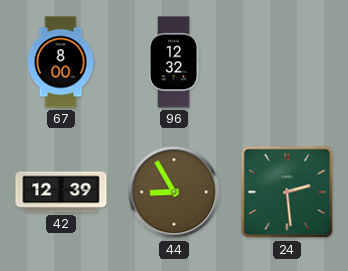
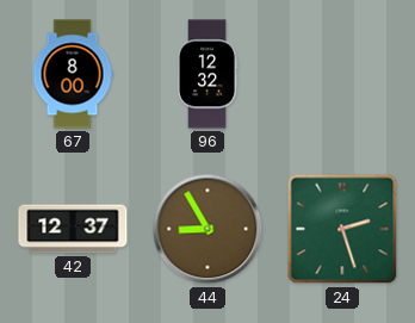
42: 12:39 -> 12:37
24: 2:29 -> 2:27
